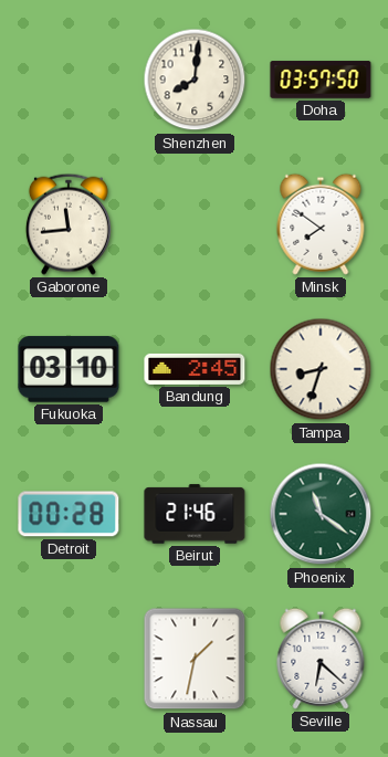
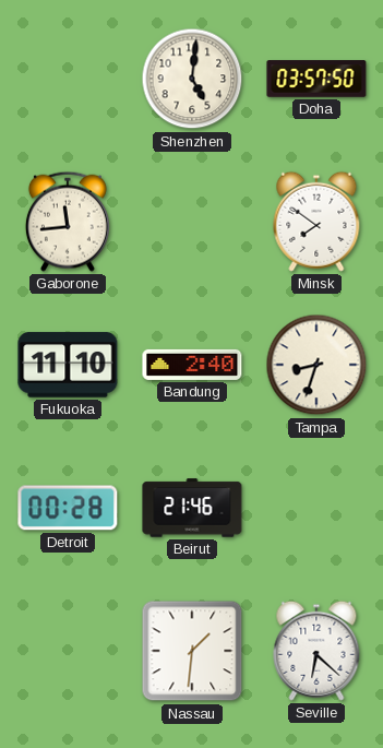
Shenzhen: 8:01 -> 5:01
Fukuoka: 03:10 -> 11:10
Bandung: 2:45 -> 2:40
Phoenix: 11:21 -> none
Nassau: 1:32 -> 1:31
